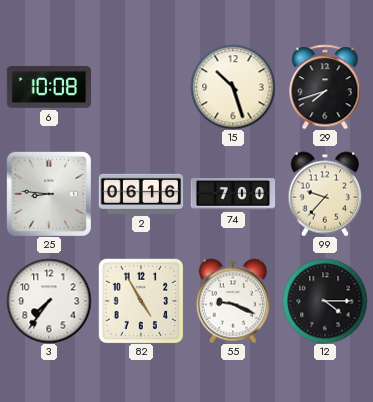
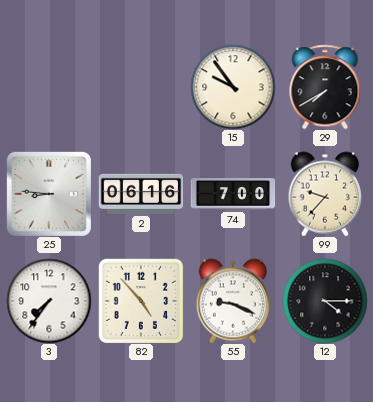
6: 10:08 -> none
15: 10:27 -> 9:54
29: 7:42 -> 7:40
82: 4:55 -> 4:53
